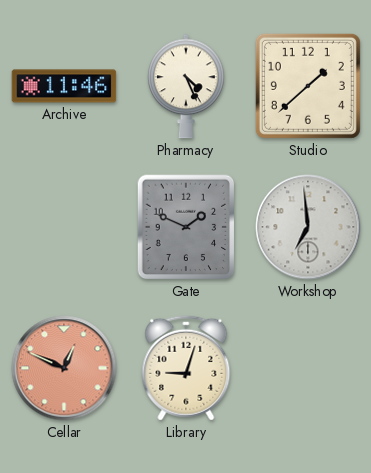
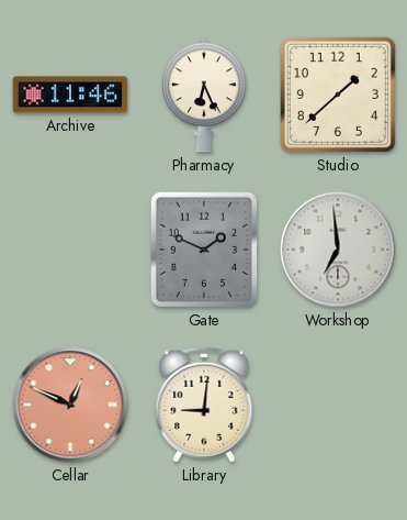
Pharmacy: 4:26 -> 6:26
Library: 9:03 -> 9:01
